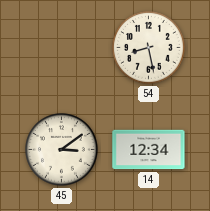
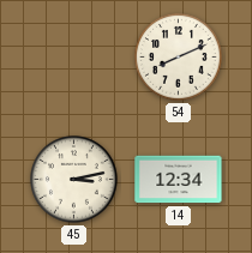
54: 8:28 -> 8:11
45: 3:09 -> 3:13
